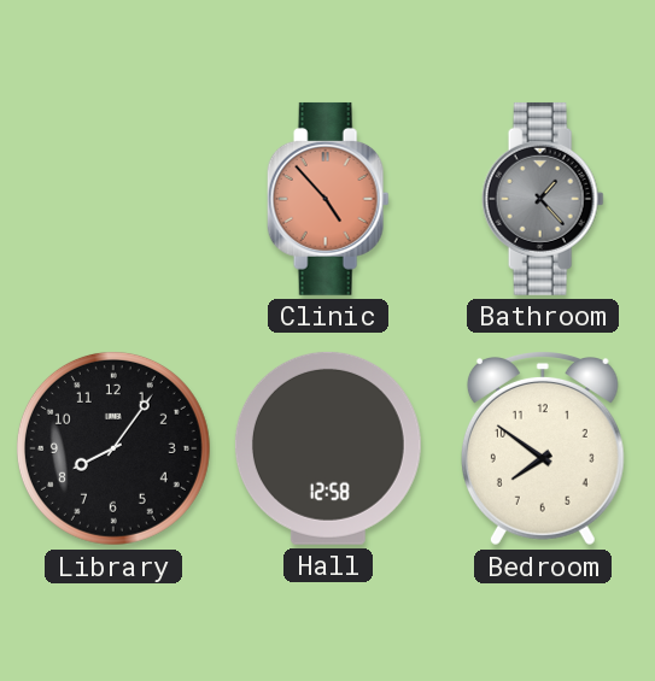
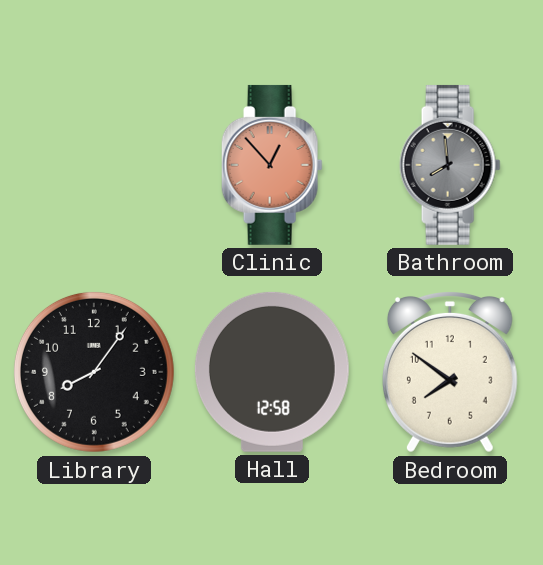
Clinic: 4:53 -> 12:53
Bathroom: 1:23 -> 7:59
